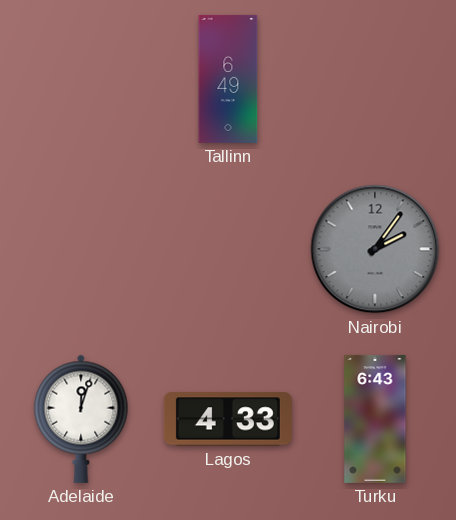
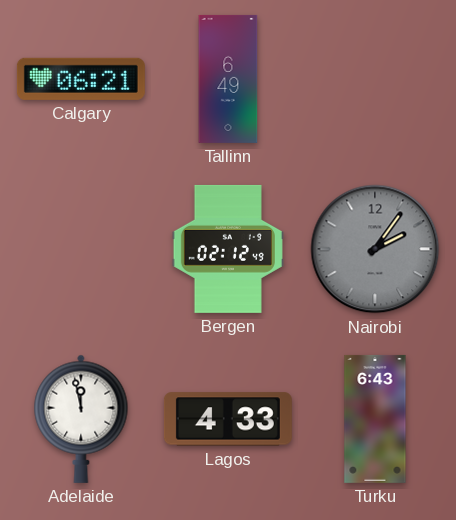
Calgary: none -> 06:21
Bergen: none -> 02:12
Adelaide: 12:03 -> 11:58
